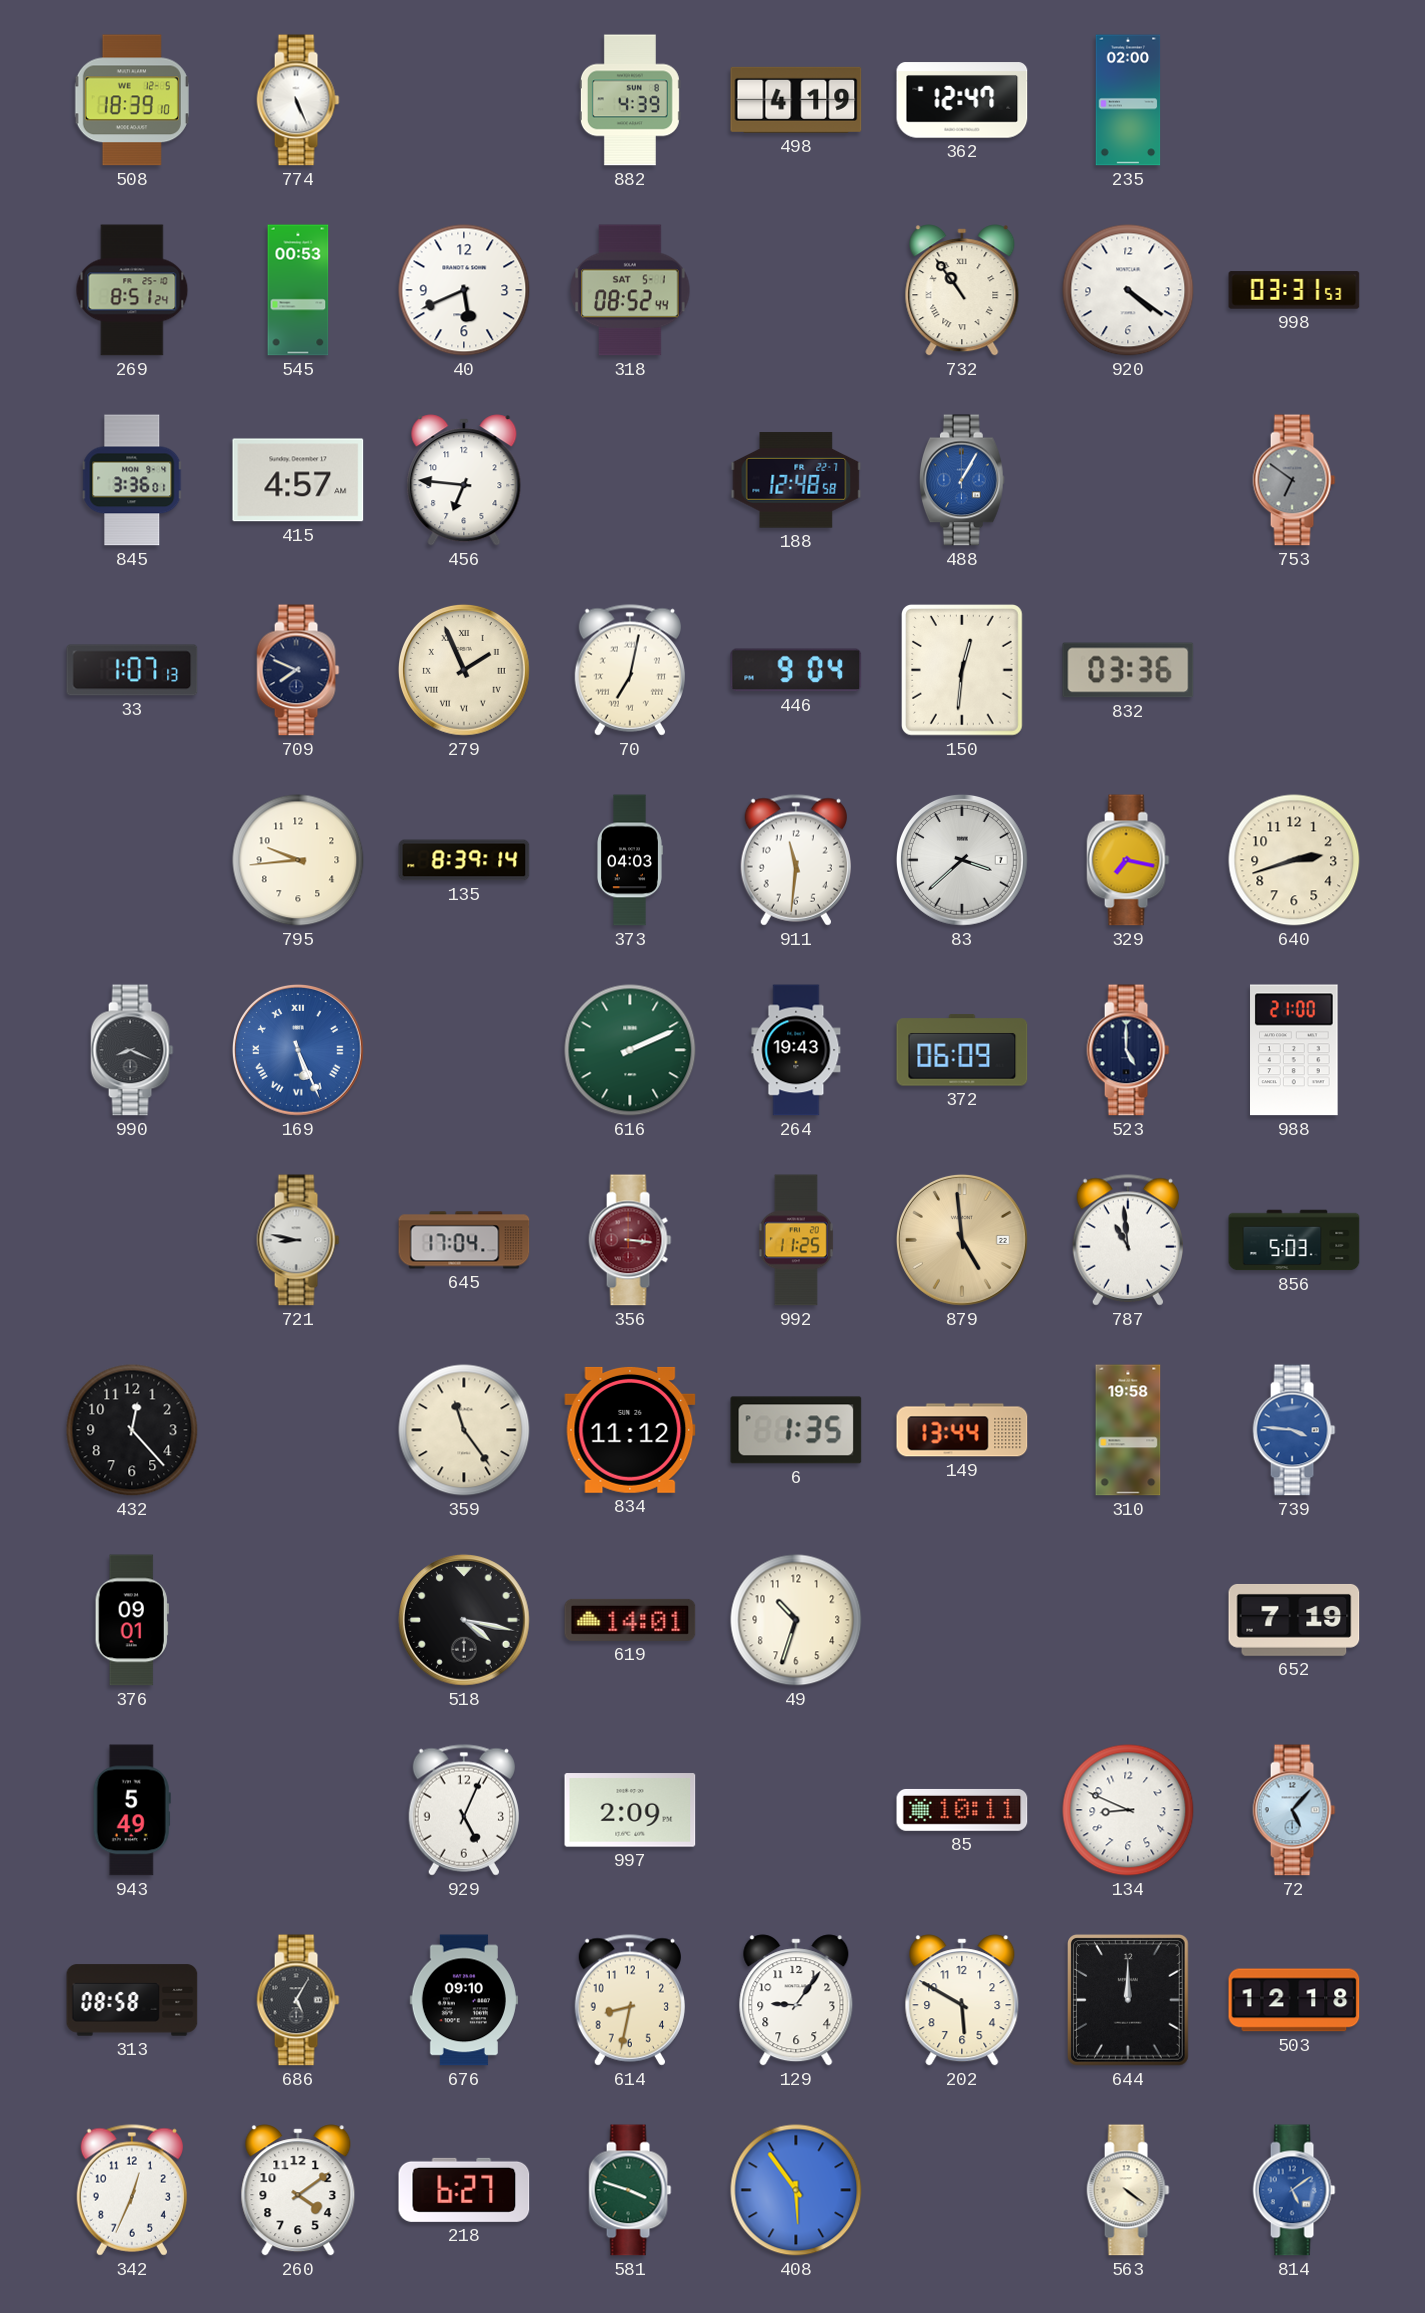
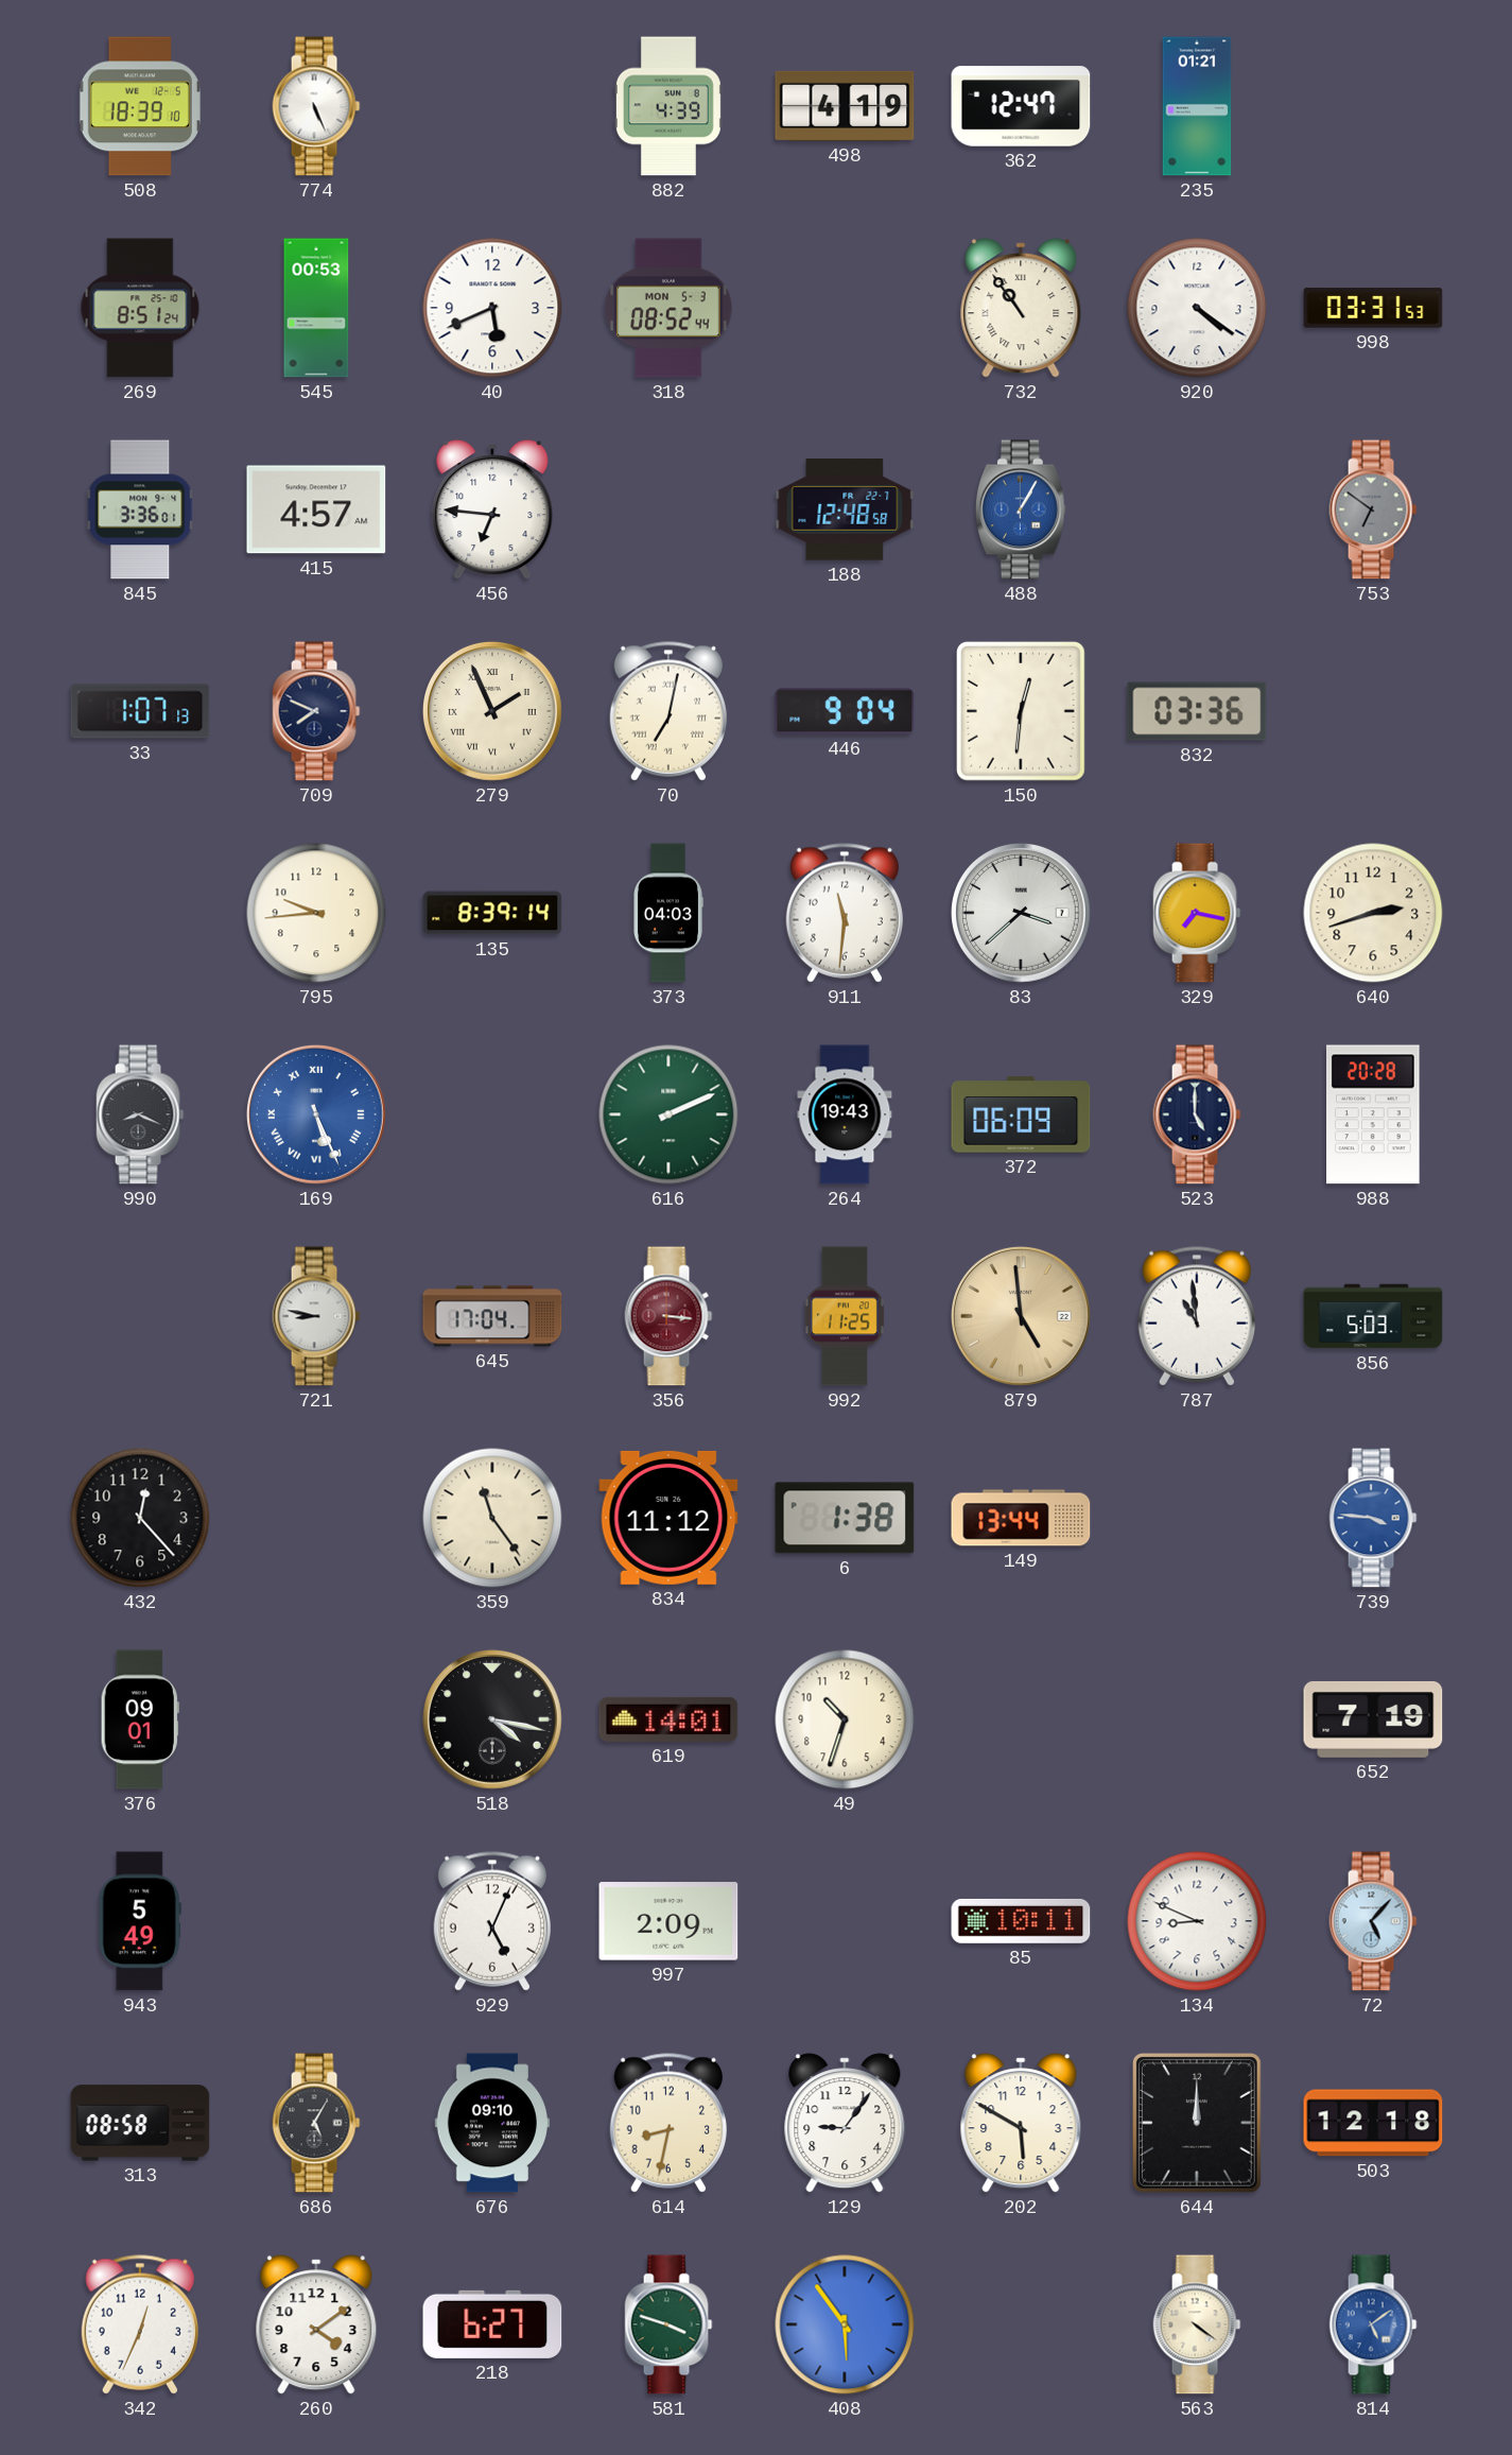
235: 02:00 -> 01:21
318 date: SAT 5-1 -> MON 5-3
988: 21:00 -> 20:28
6: 1:35 -> 1:38
310: 19:58 -> none
